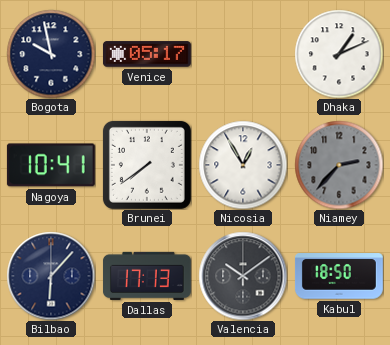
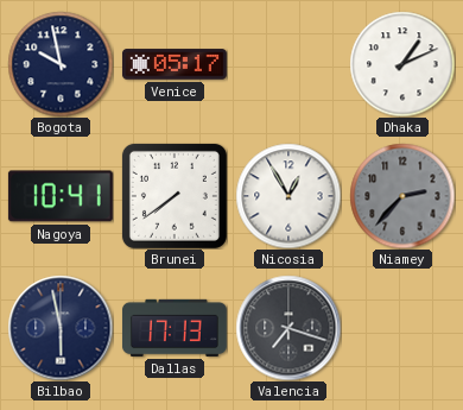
Bilbao: 6:07 -> 5:58
Valencia: 10:09 -> 7:18
Kabul: 18:50 -> none
